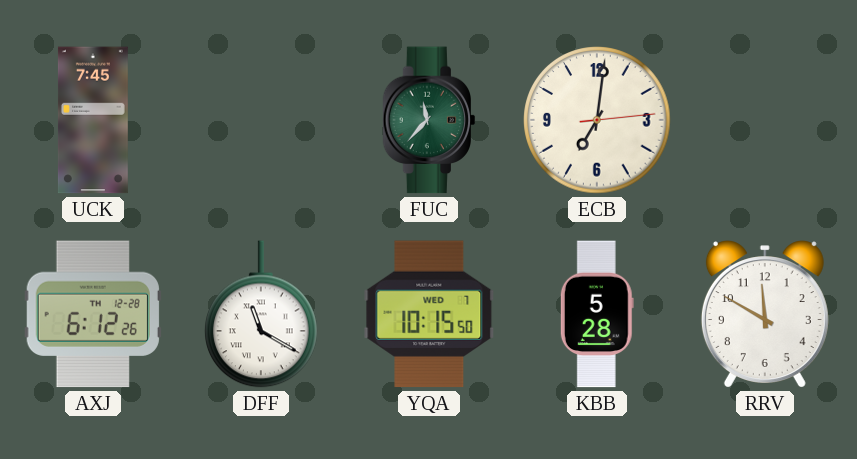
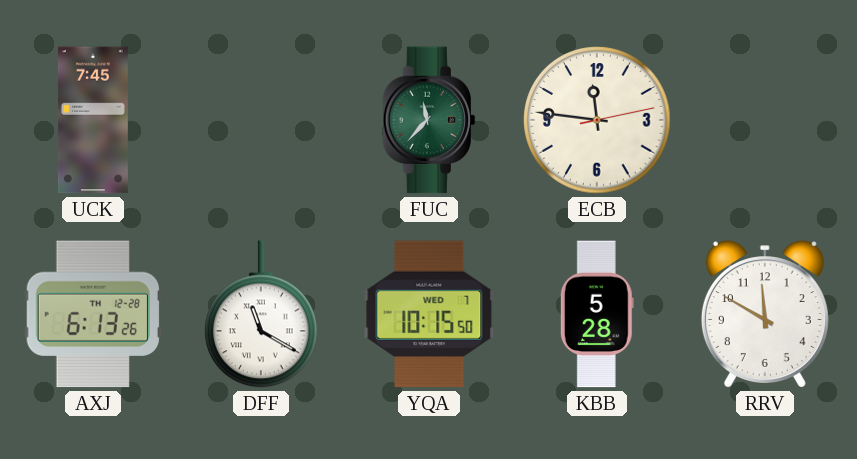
ECB: 7:01 -> 11:46
AXJ: 6:12 -> 6:13
